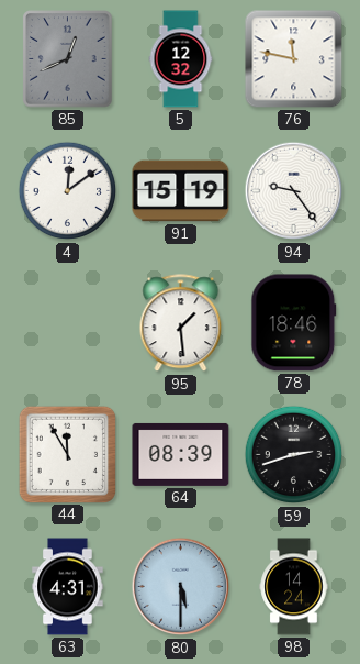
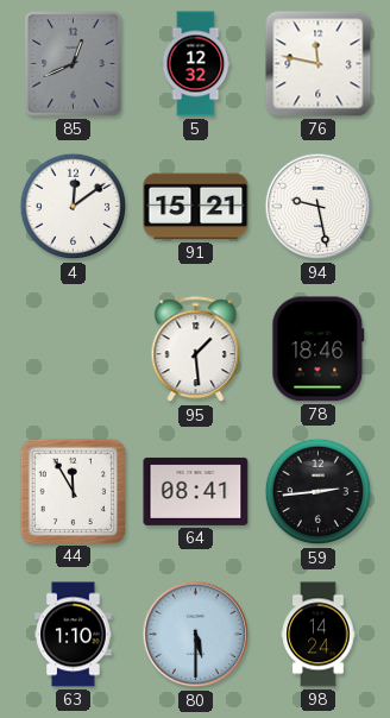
91: 15:19 -> 15:21
94: 9:24 -> 9:28
64: 08:39 -> 08:41
59: 2:42 -> 2:44
63: 4:31 -> 1:10
